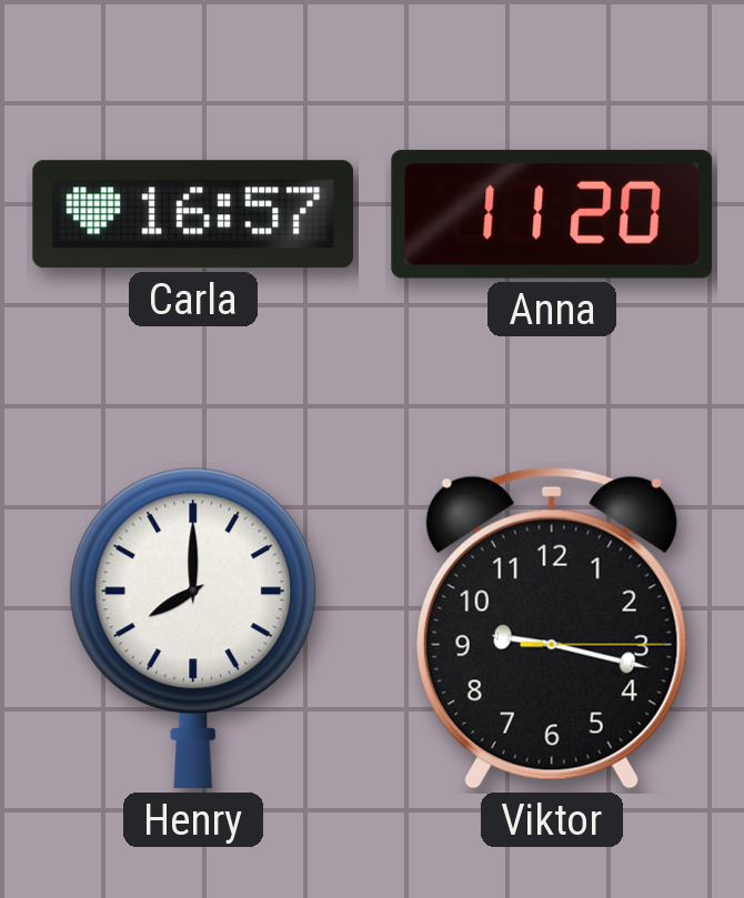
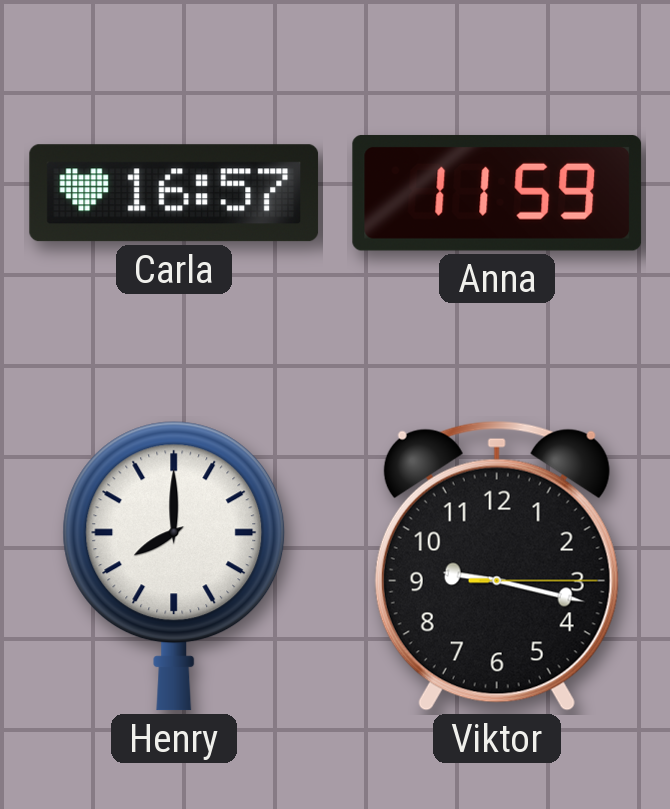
Anna: 11:20 -> 11:59
